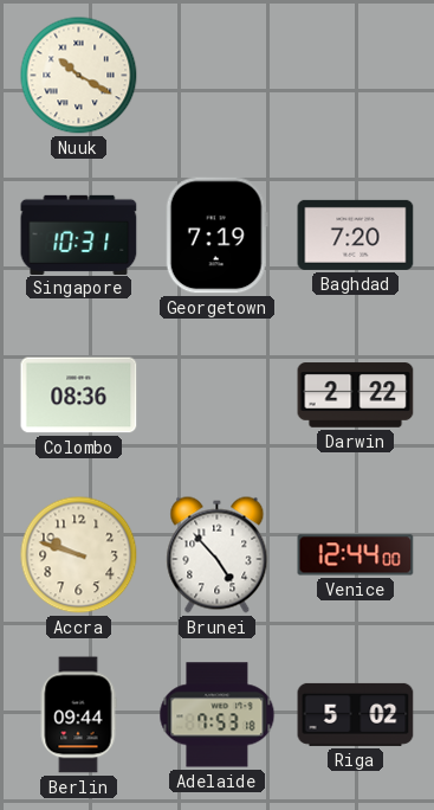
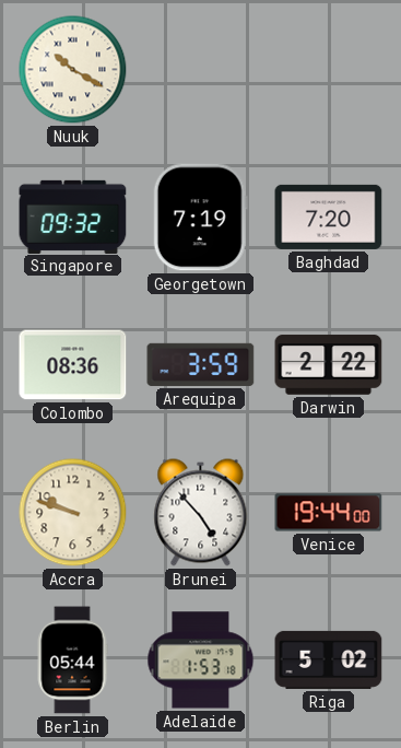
Singapore: 10:31 -> 09:32
Arequipa: none -> 3:59
Venice: 12:44 -> 19:44
Berlin: 09:44 -> 05:44
Adelaide: 7:53 -> 1:53
